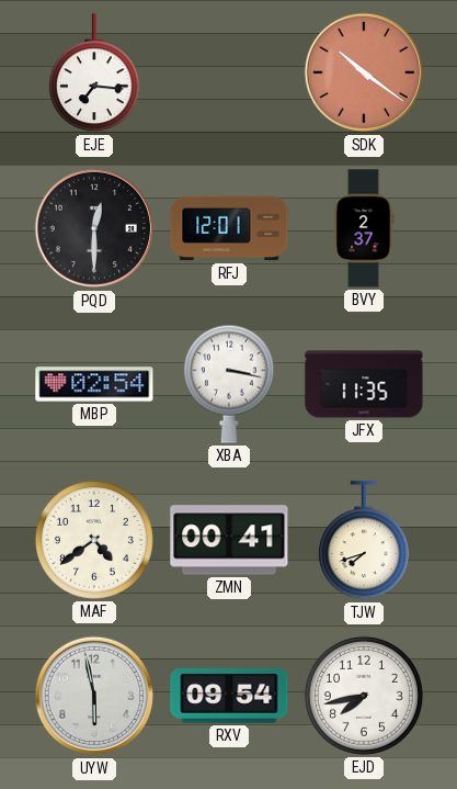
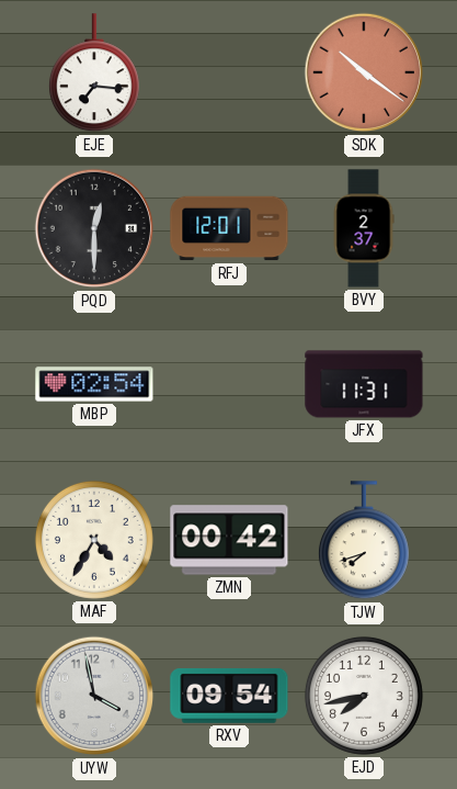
XBA: 3:17 -> none
JFX: 11:35 -> 11:31
MAF: 4:39 -> 4:35
ZMN: 00:41 -> 00:42
UYW: 5:58 -> 3:58
